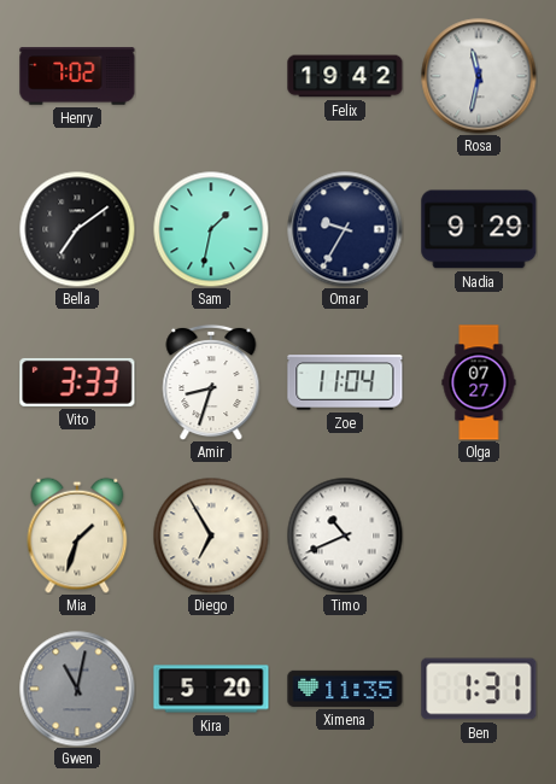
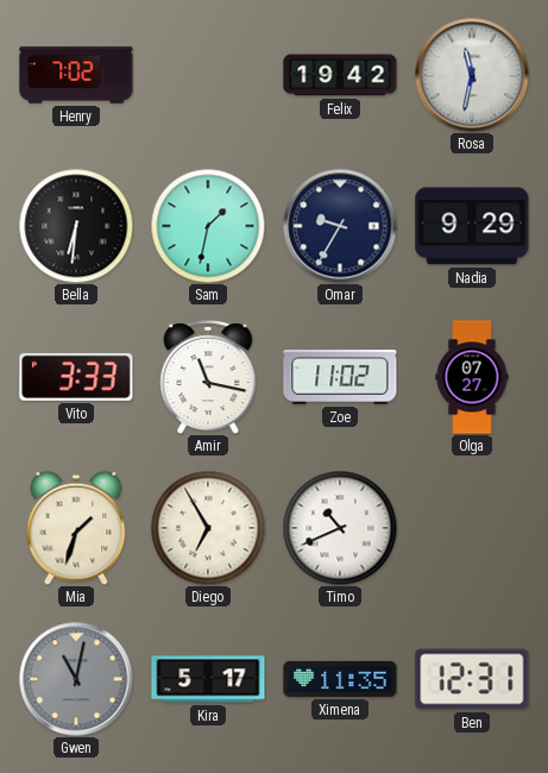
Bella: 7:09 -> 6:31
Amir: 8:33 -> 11:17
Zoe: 11:04 -> 11:02
Kira: 5:20 -> 5:17
Ben: 1:31 -> 12:31
